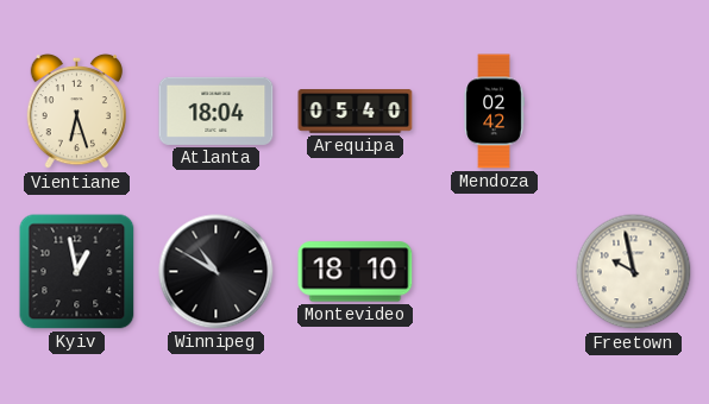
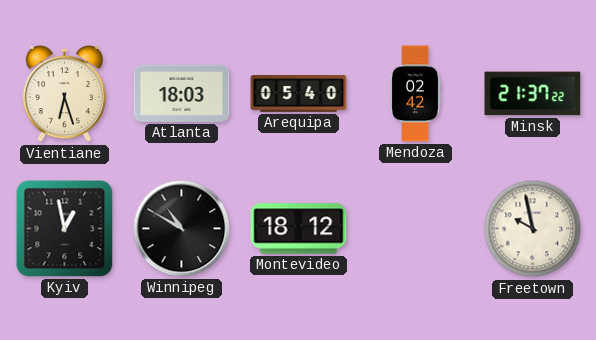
Atlanta: 18:04 -> 18:03
Minsk: none -> 21:37
Montevideo: 18:10 -> 18:12
